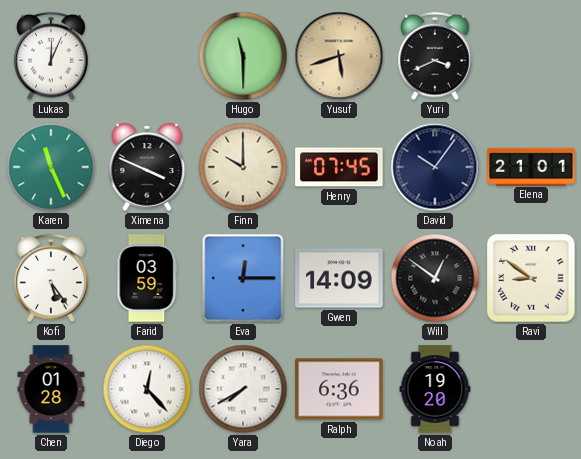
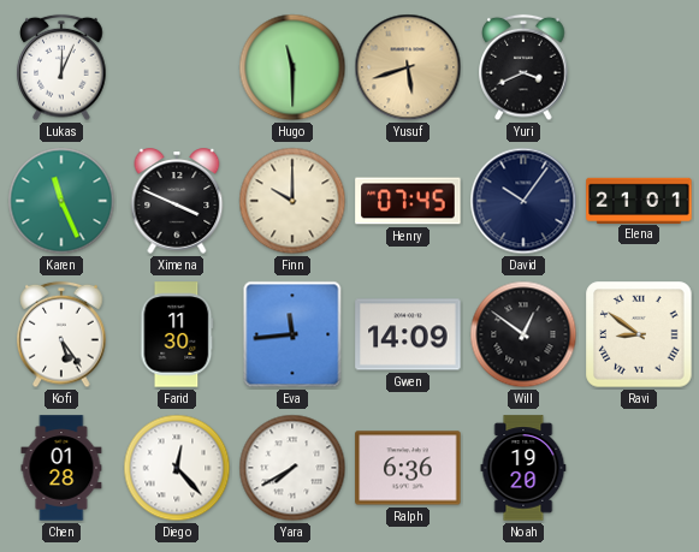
Farid: 03:59 -> 11:30
Eva: 12:15 -> 11:44
